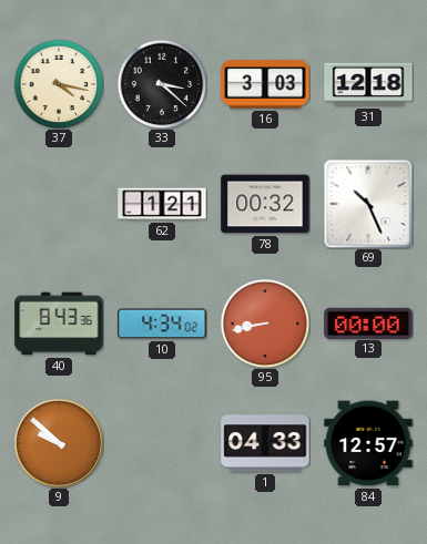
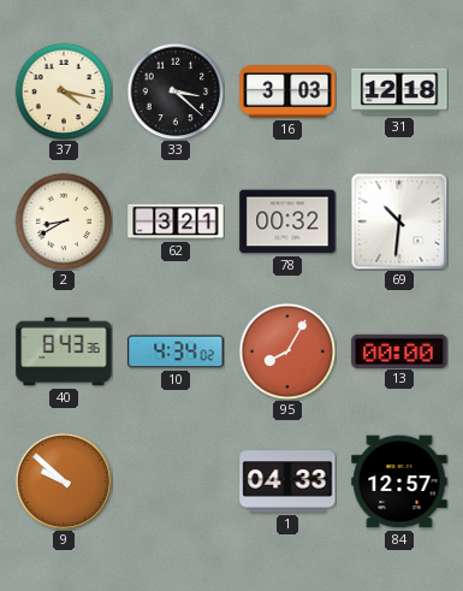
2: none -> 8:40
62: 1:21 -> 3:21
69: 10:26 -> 10:31
95: 8:43 -> 8:05
